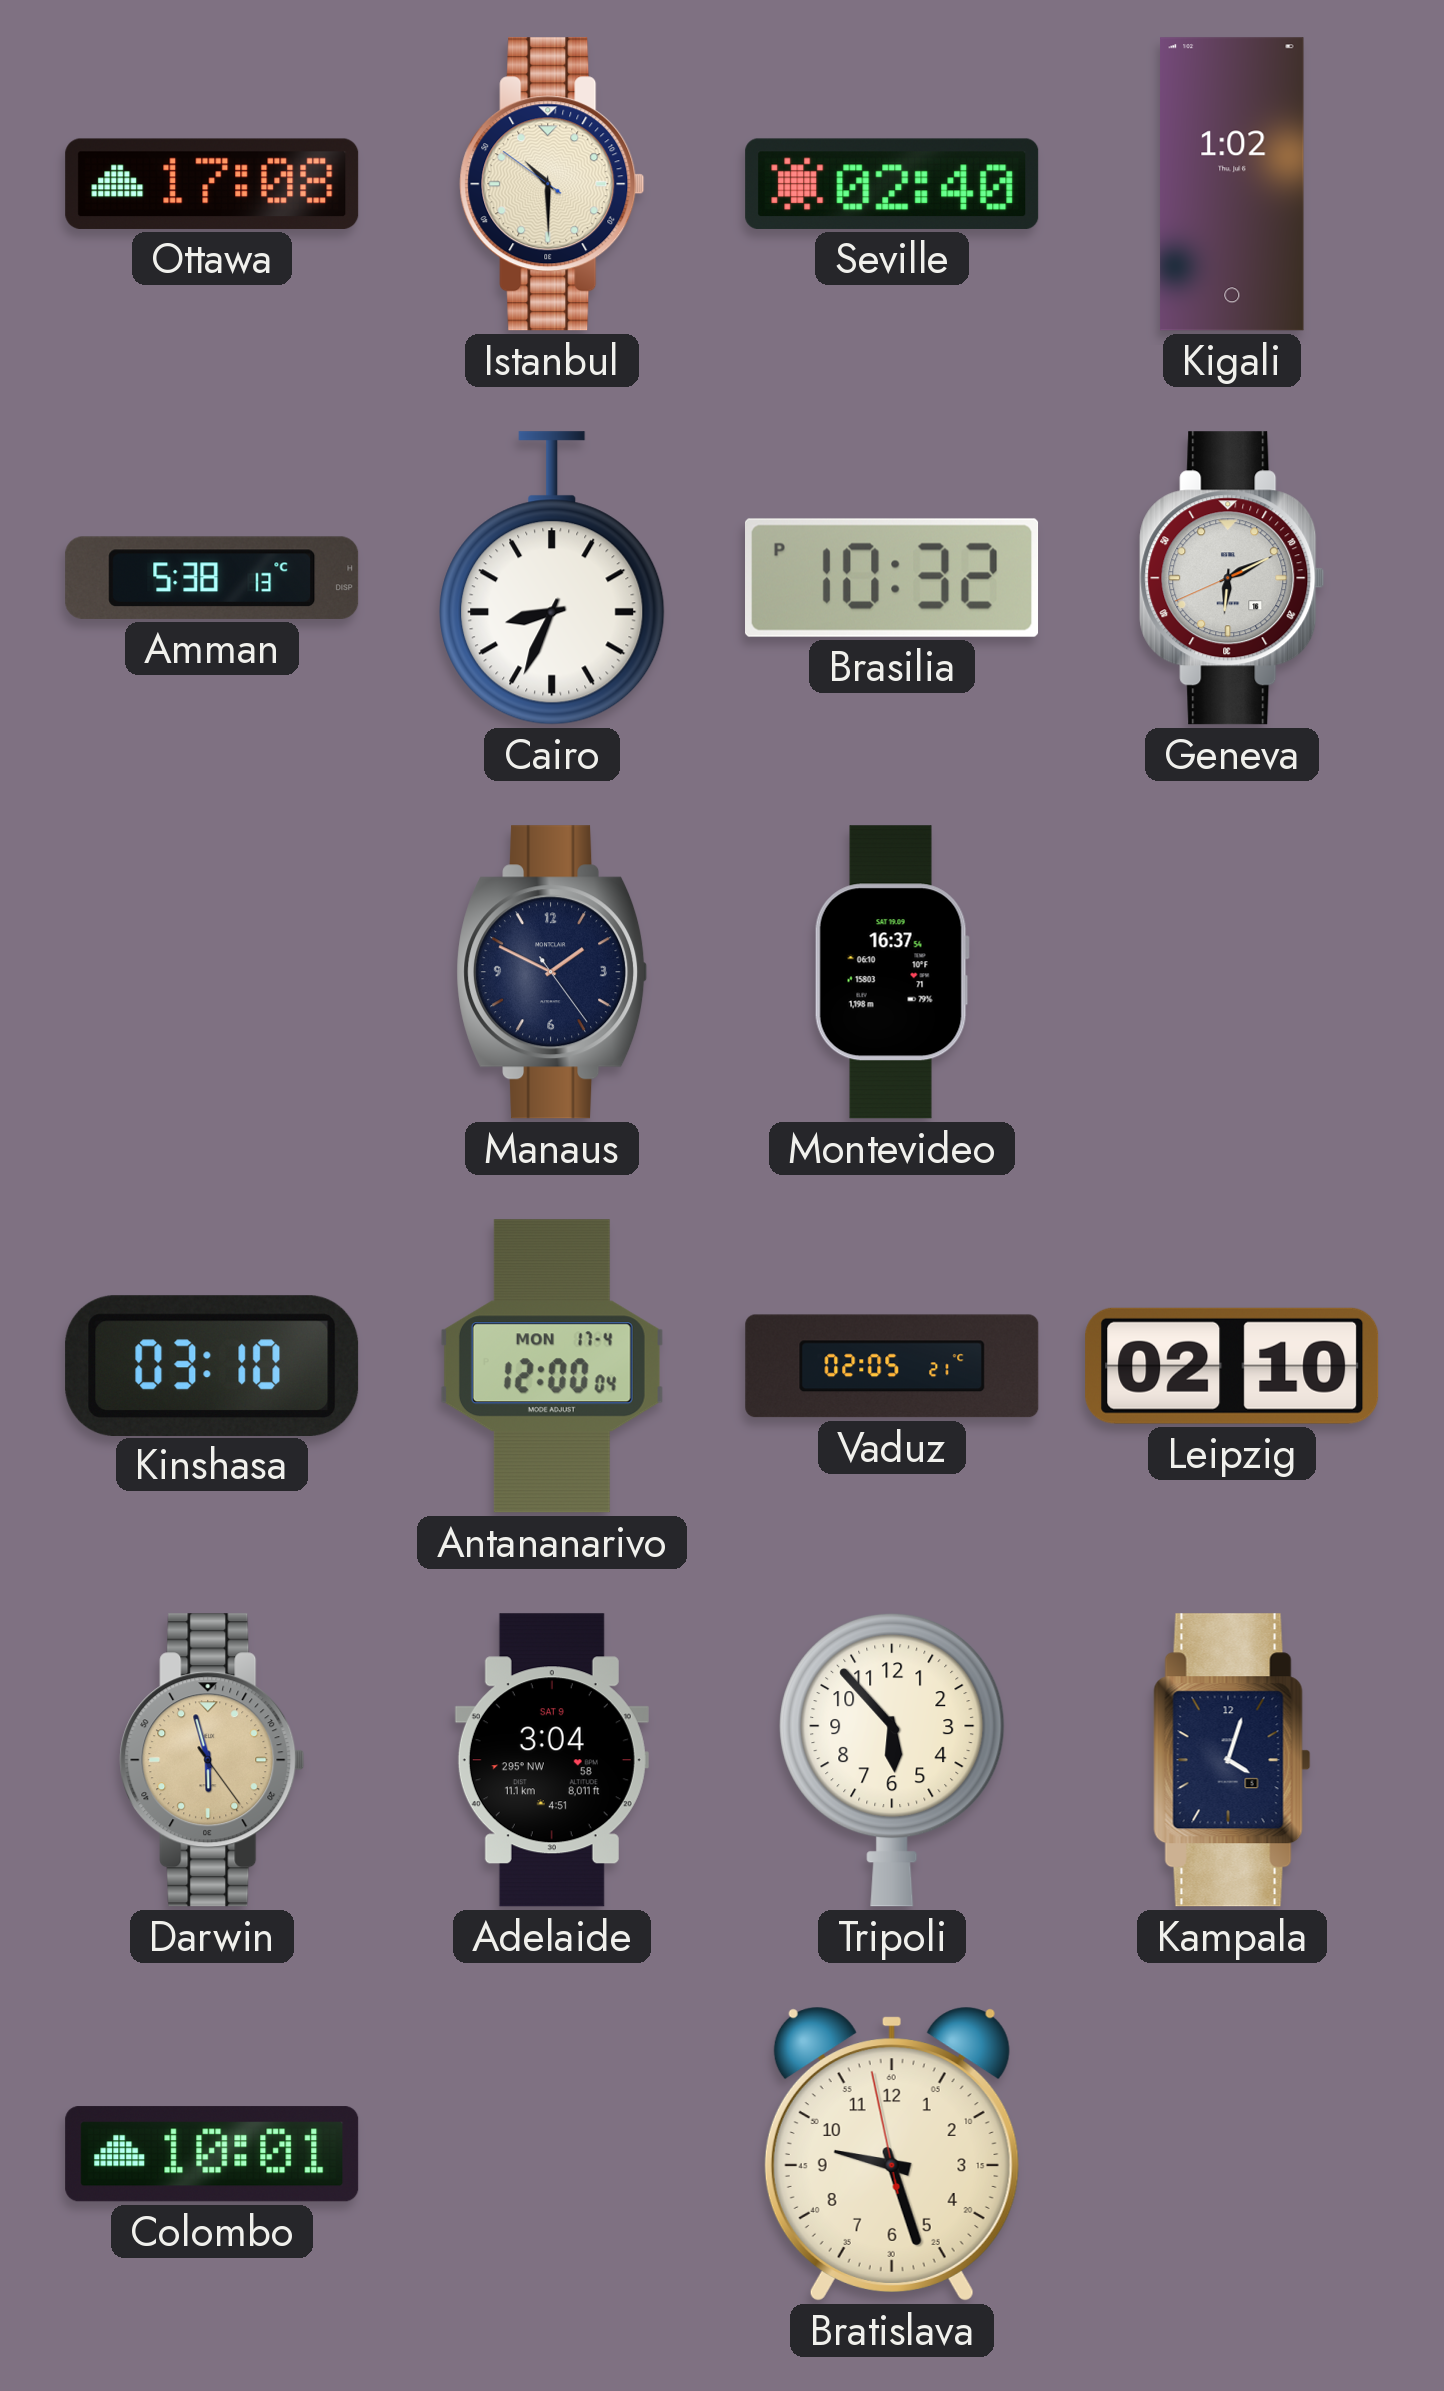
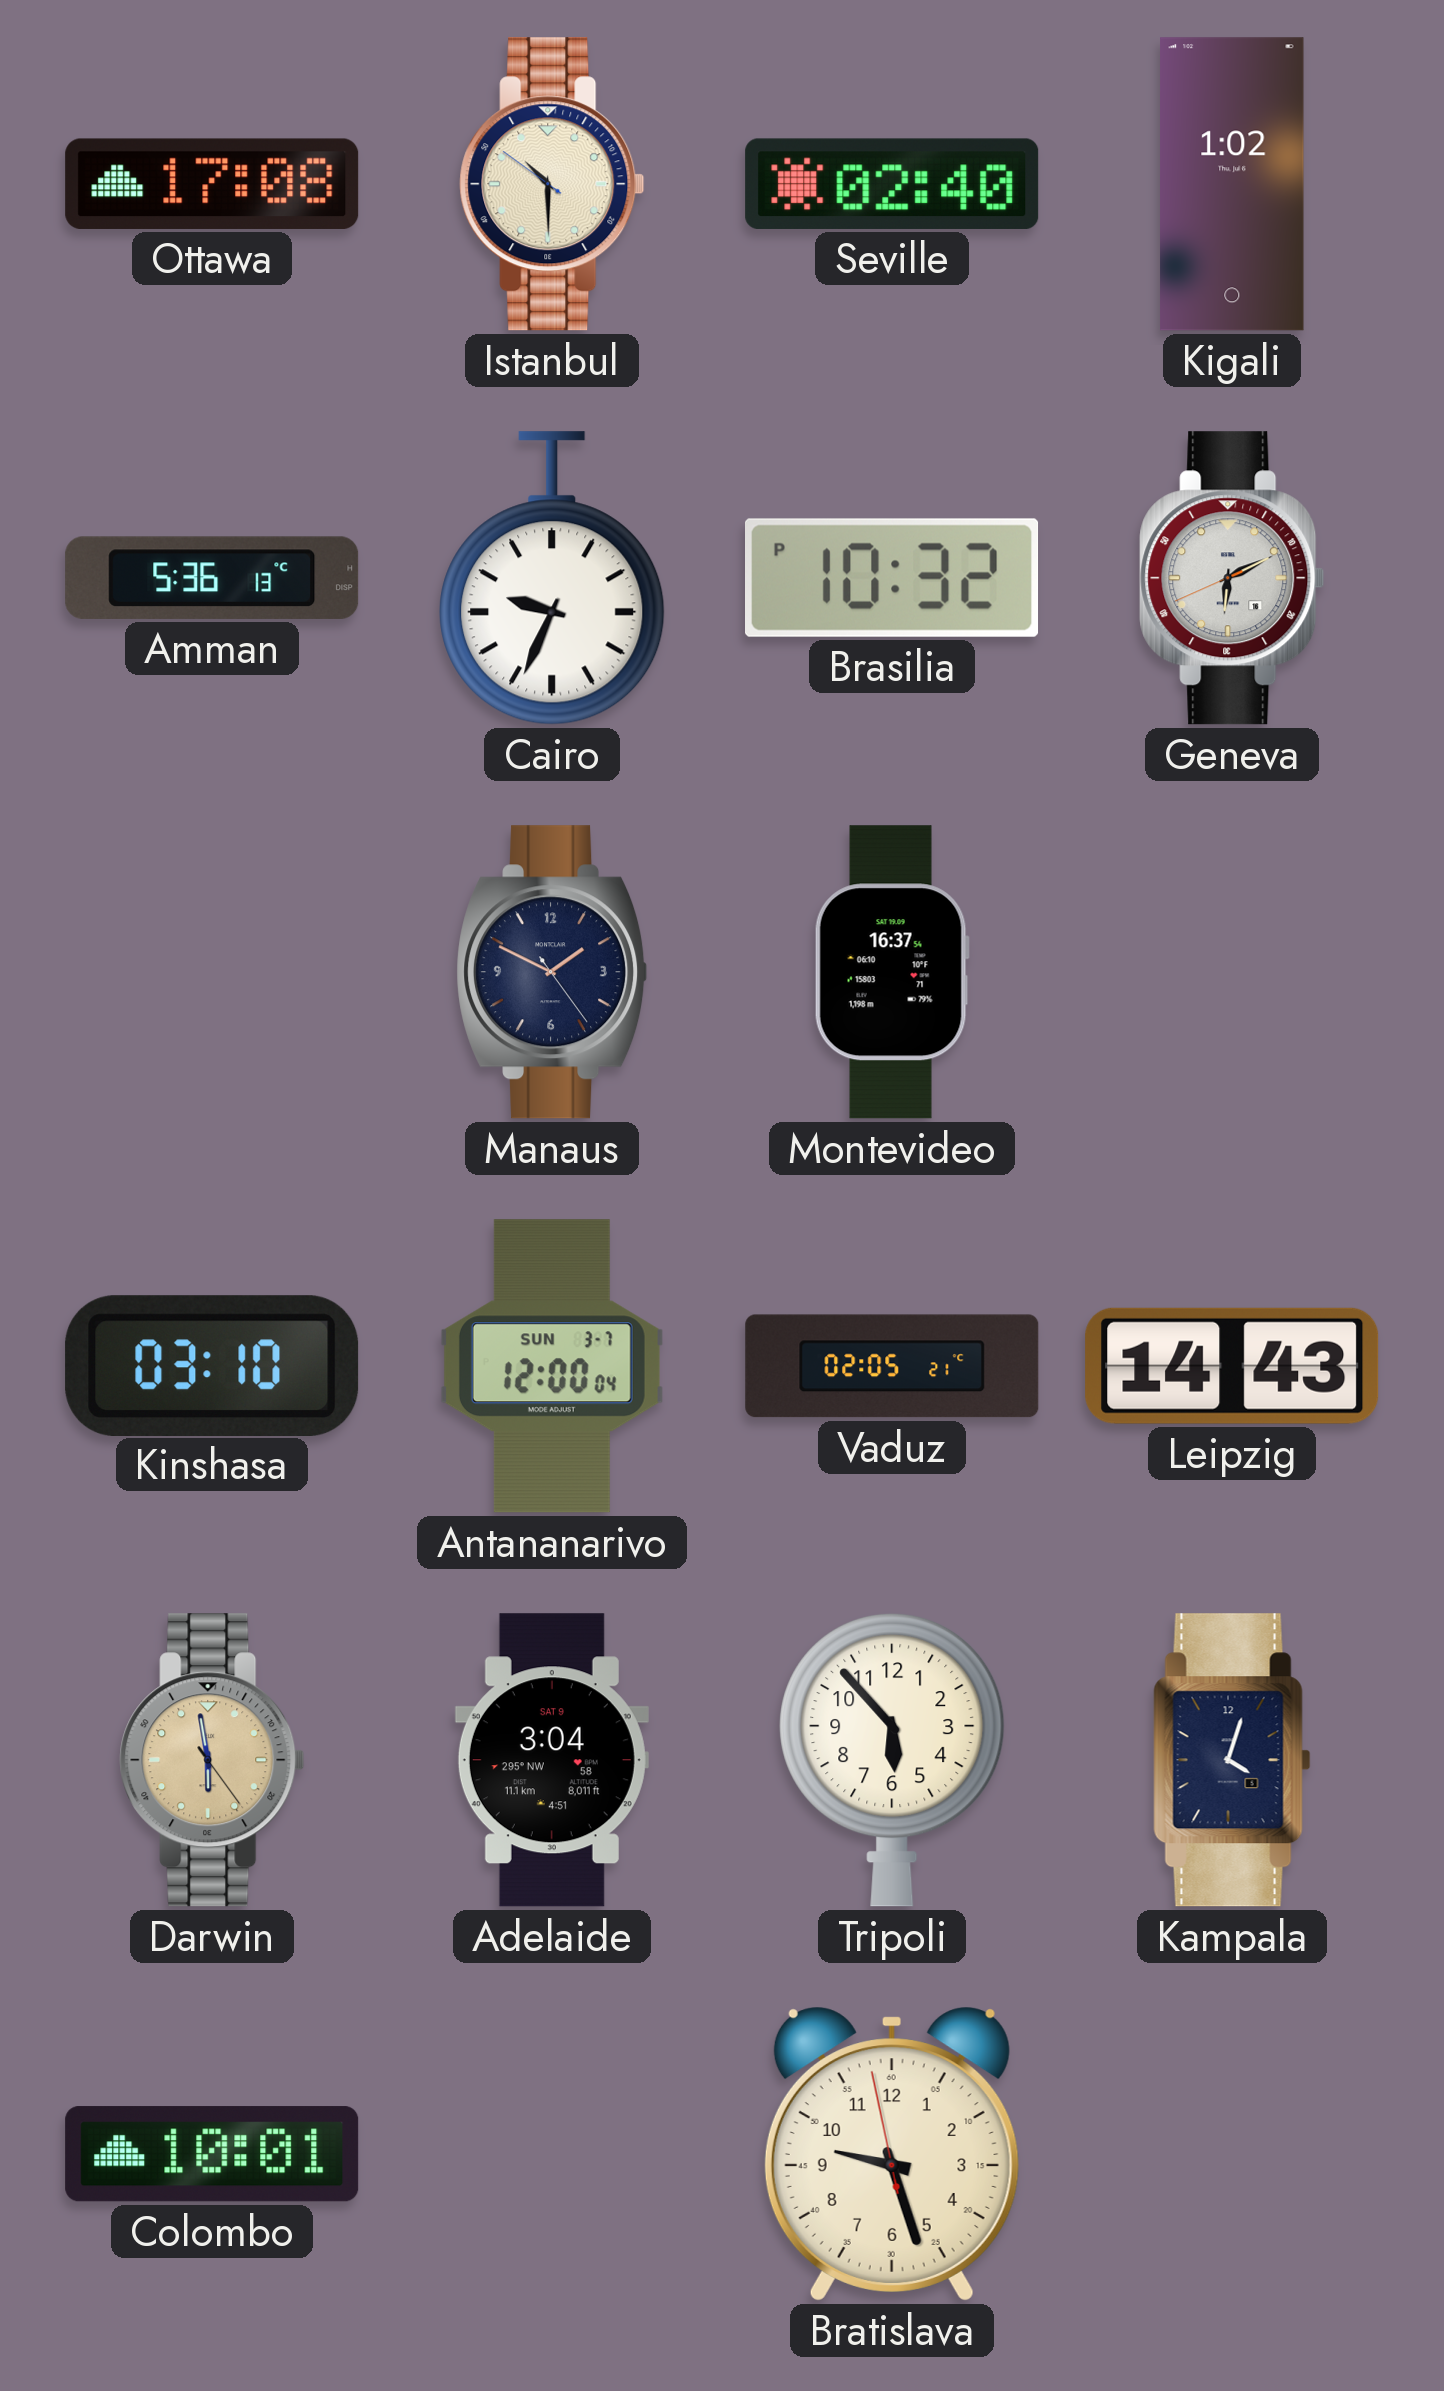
Amman: 5:38 -> 5:36
Cairo: 8:34 -> 9:34
Antananarivo date: MON 17-4 -> SUN 3-7
Leipzig: 02:10 -> 14:43
Darwin: 5:57 -> 5:58
